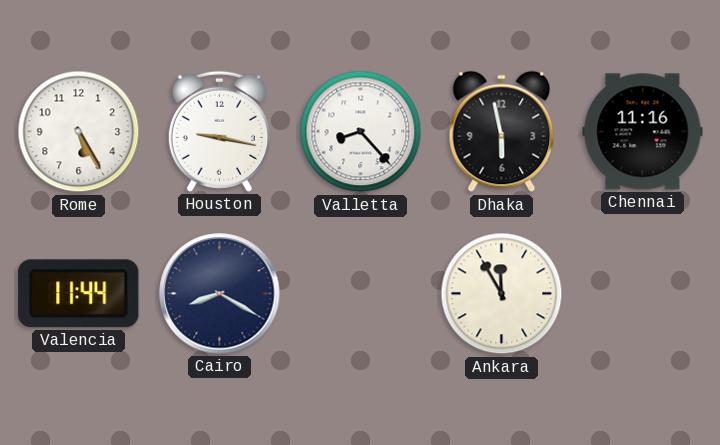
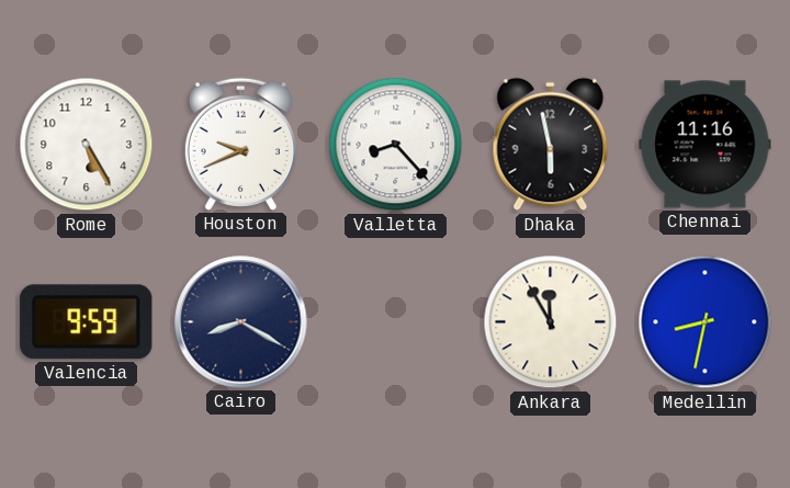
Houston: 9:17 -> 9:41
Valencia: 11:44 -> 9:59
Medellin: none -> 8:32
